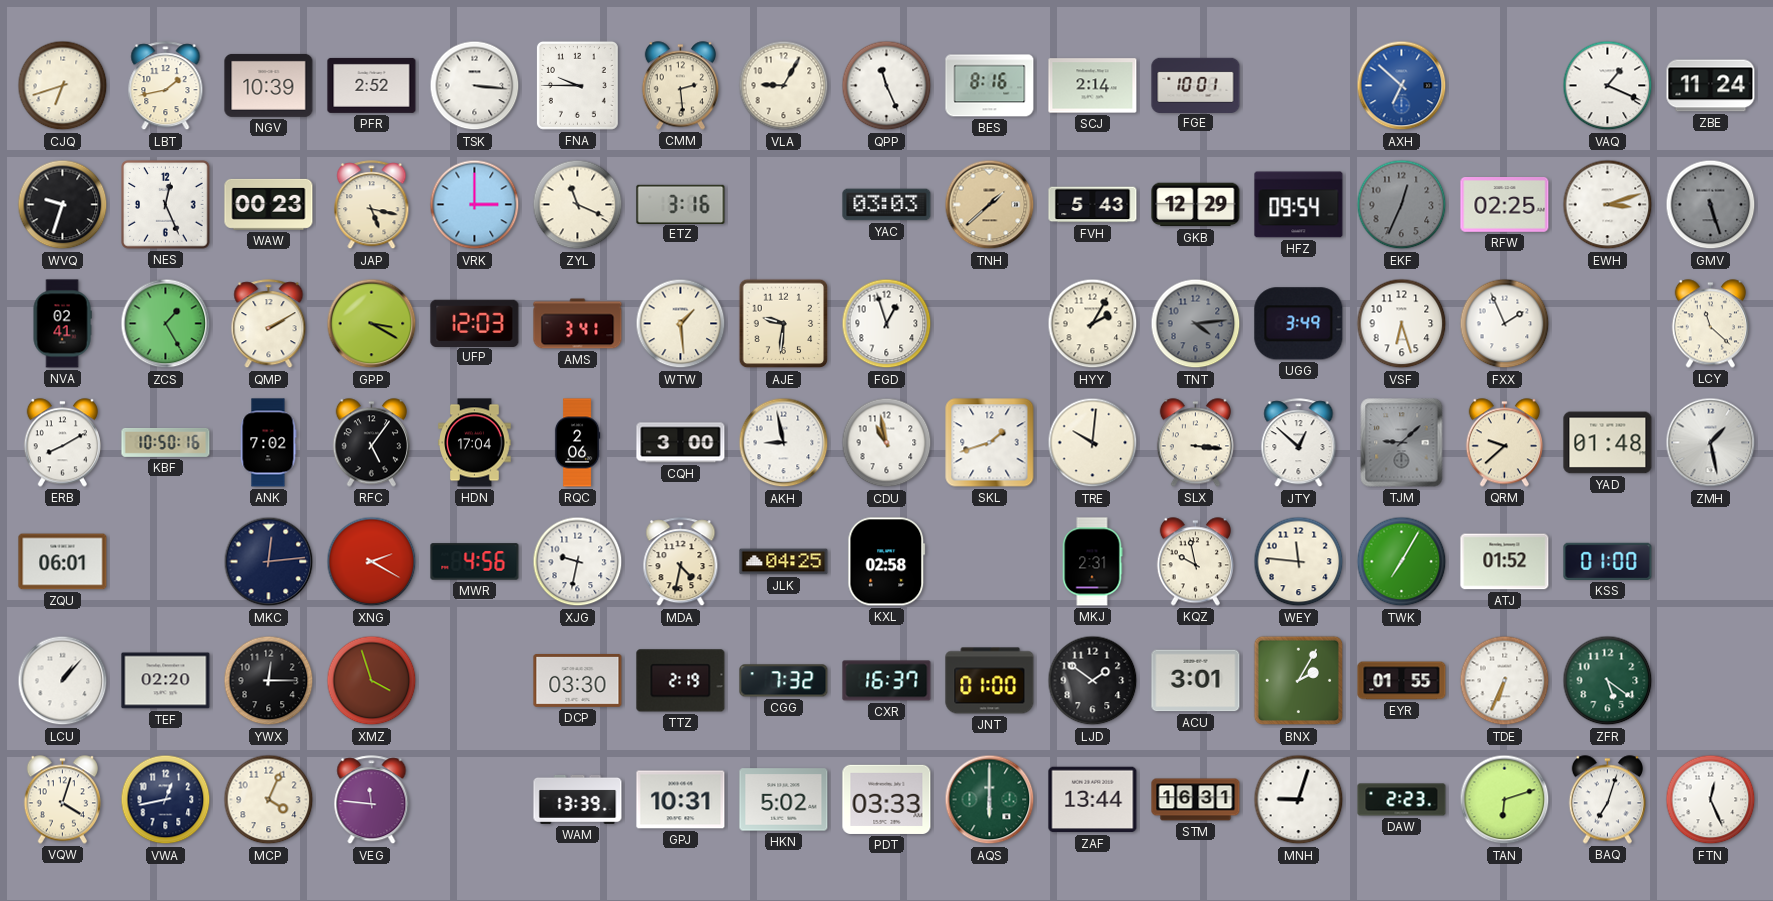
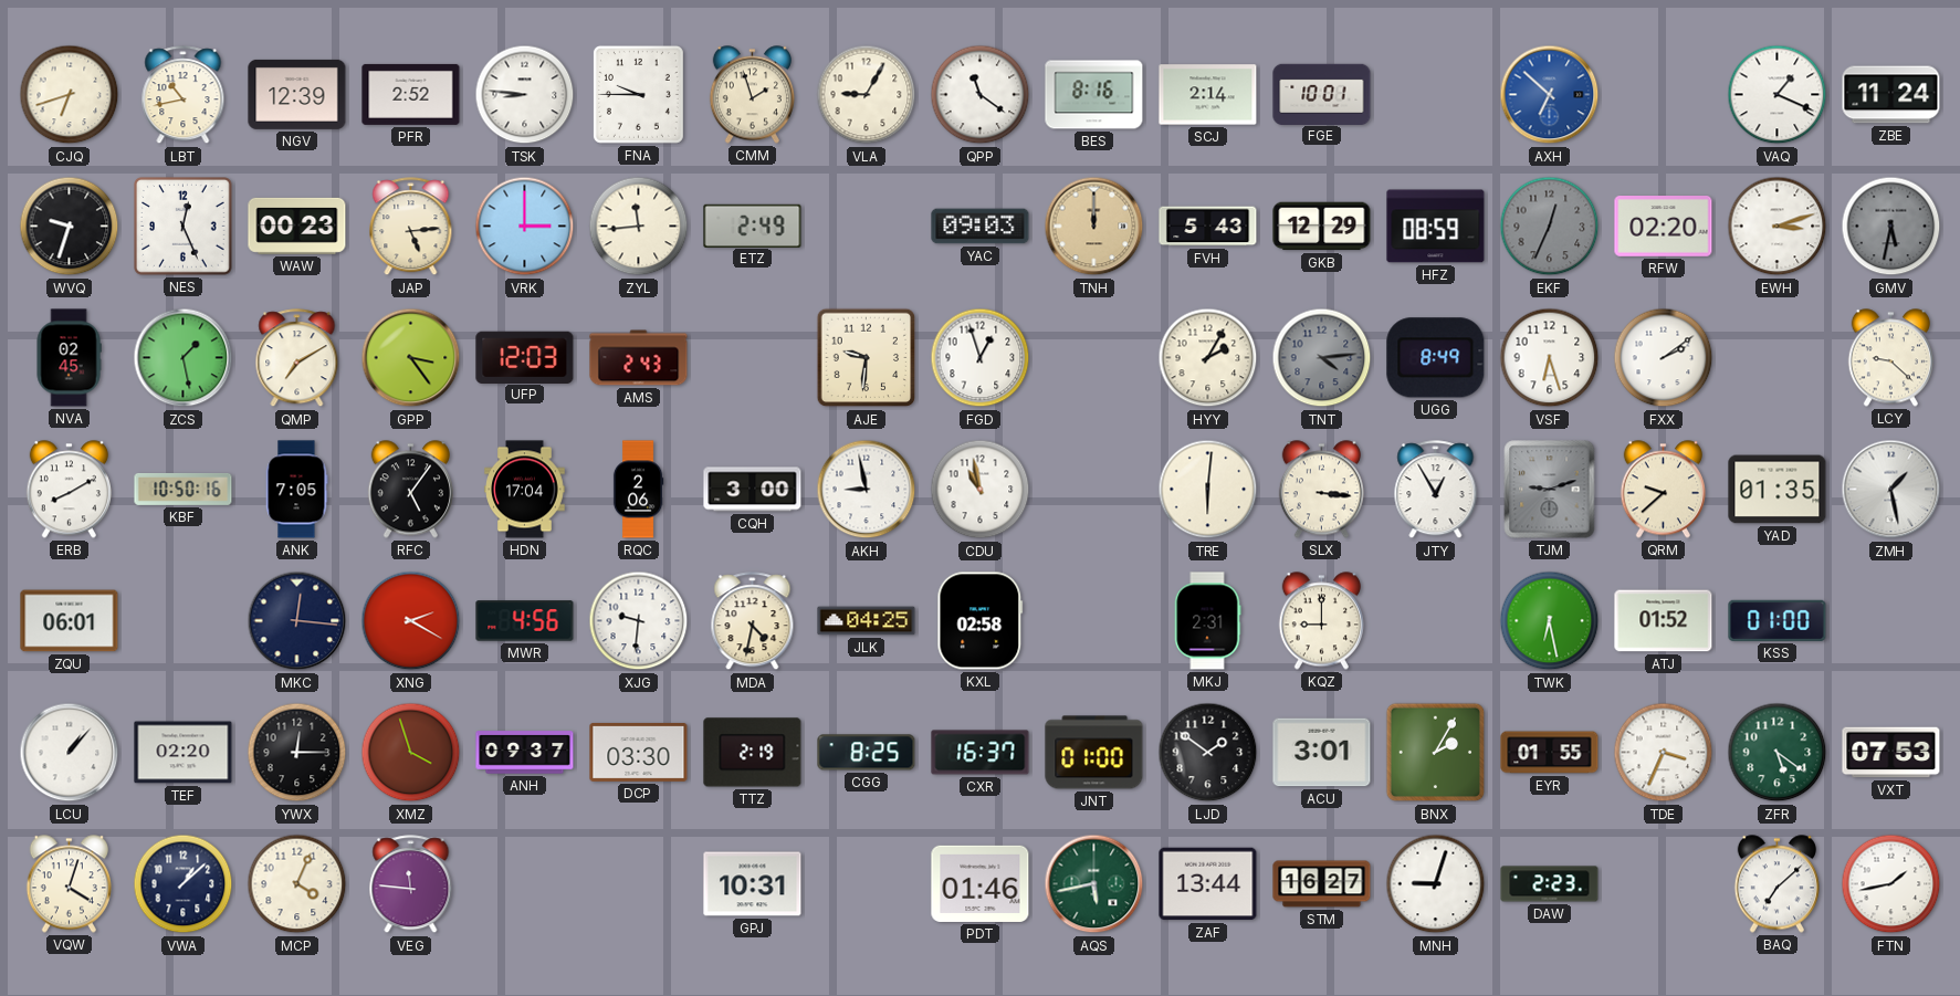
LBT: 1:43 -> 10:43
NGV: 10:39 -> 12:39
TSK: 3:16 -> 8:46
CMM: 2:29 -> 1:57
QPP: 11:26 -> 11:21
JAP: 5:17 -> 5:14
ZYL: 11:19 -> 11:44
ETZ: 3:16 -> 2:49
YAC: 03:03 -> 09:03
TNH: 1:38 -> 12:00
HFZ: 09:54 -> 08:59
RFW: 02:25 -> 02:20
GMV: 5:27 -> 5:32
NVA: 02:41 -> 02:45
ZCS: 1:25 -> 1:28
QMP: 2:10 -> 7:10
GPP: 3:20 -> 3:24
AMS: 3:41 -> 2:43
WTW: 1:29 -> none
UGG: 3:49 -> 8:49
FXX: 1:56 -> 2:09
LCY: 11:22 -> 9:22
ANK: 7:02 -> 7:05
SKL: 1:42 -> none
TRE: 10:01 -> 6:01
JTY: 12:52 -> 12:55
TJM: 9:08 -> 9:12
YAD: 01:48 -> 01:35
MKC: 12:14 -> 12:16
XJG: 9:32 -> 9:31
KQZ: 9:58 -> 9:00
WEY: 11:46 -> none
TWK: 7:05 -> 6:28
ANH: none -> 09:37
CGG: 7:32 -> 8:25
TDE: 6:34 -> 3:34
VXT: none -> 07:53
VWA: 12:43 -> 1:08
WAM: 13:39 -> none
HKN: 5:02 -> none
PDT: 03:33 -> 01:46
AQS: 6:00 -> 5:43
STM: 16:31 -> 16:27
TAN: 6:12 -> none
BAQ: 7:03 -> 7:08
FTN: 12:26 -> 1:43
